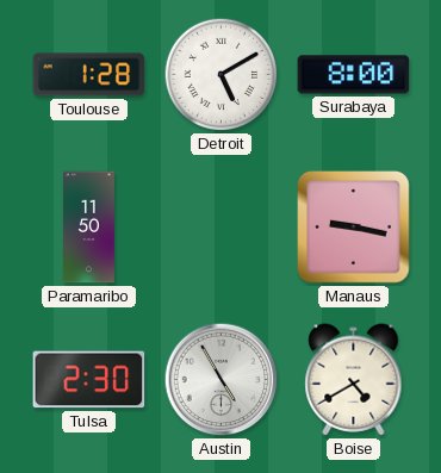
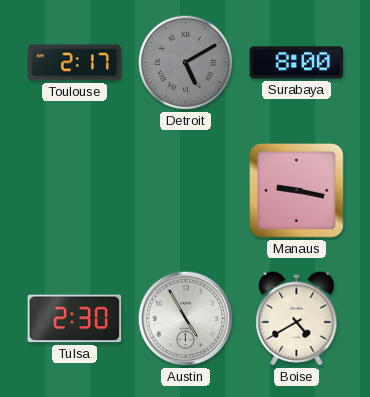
Toulouse: 1:28 -> 2:17
Detroit dial: white -> grey
Paramaribo: 11:50 -> none
